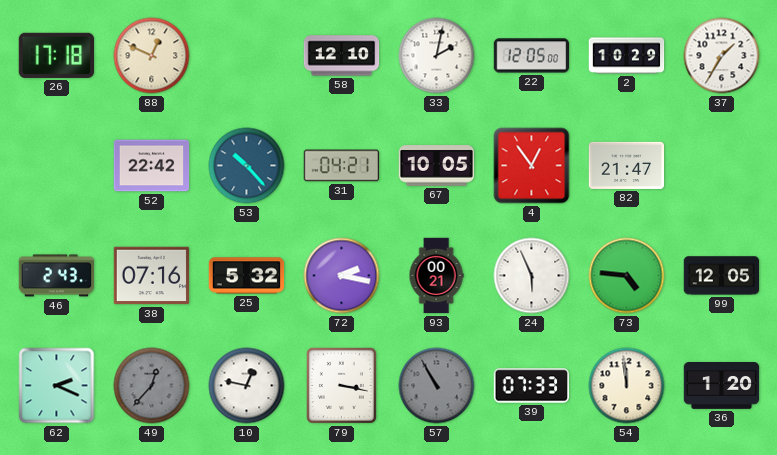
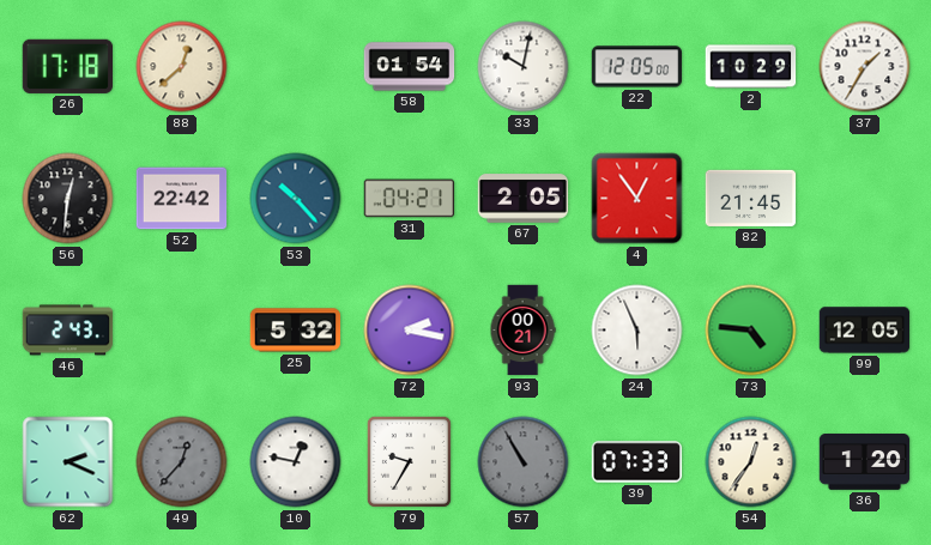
88: 12:49 -> 12:38
58: 12:10 -> 01:54
33: 2:02 -> 10:02
56: none -> 12:31
67: 10:05 -> 2:05
82: 21:47 -> 21:45
38: 07:16 -> none
79: 3:17 -> 9:35
54: 11:59 -> 12:36
